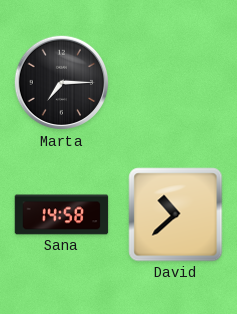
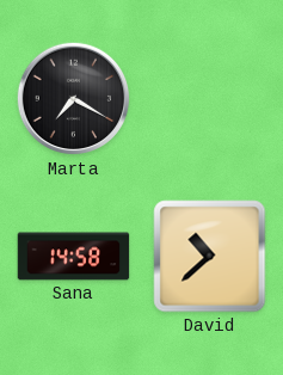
Marta: 7:15 -> 7:20
